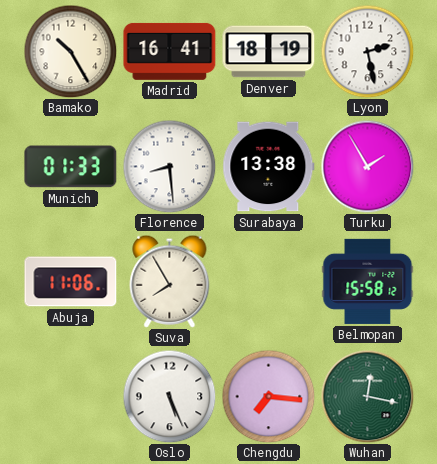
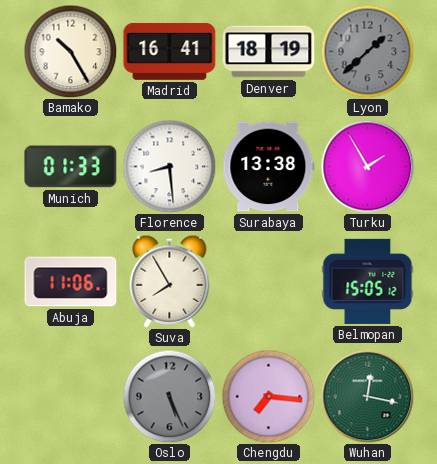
Lyon: 2:28 -> 1:38
Lyon dial: white -> grey
Belmopan: 15:58 -> 15:05
Oslo dial: white -> grey
